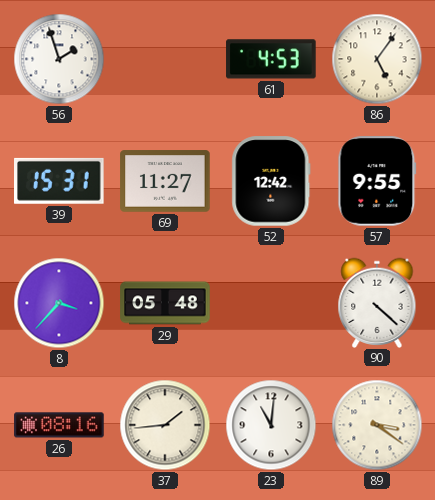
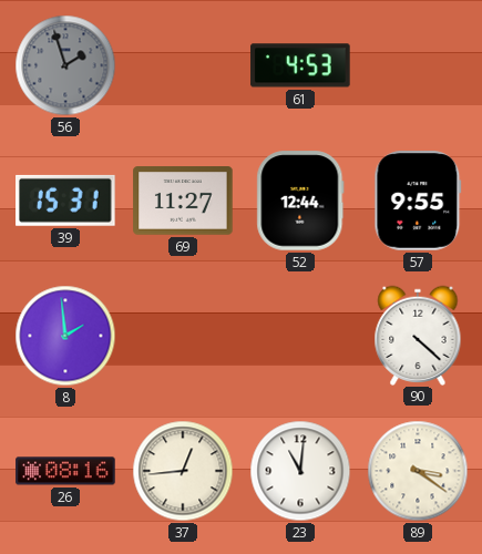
56 dial: white -> grey
86: 5:06 -> none
52: 12:42 -> 12:44
8: 3:37 -> 1:59
29: 05:48 -> none
37: 1:44 -> 12:44
